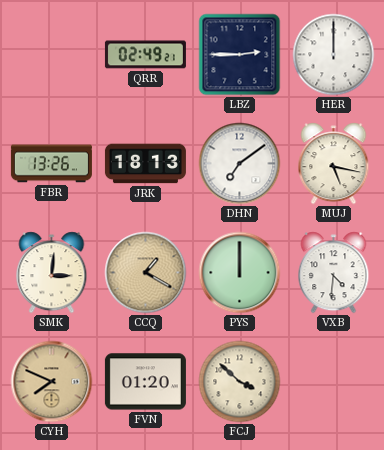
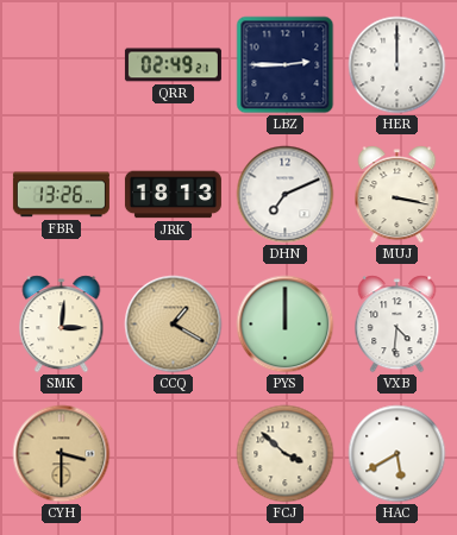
DHN: 7:09 -> 7:11
MUJ: 5:17 -> 3:17
CYH: 7:49 -> 3:30
FVN: 01:20 -> none
HAC: none -> 5:40
